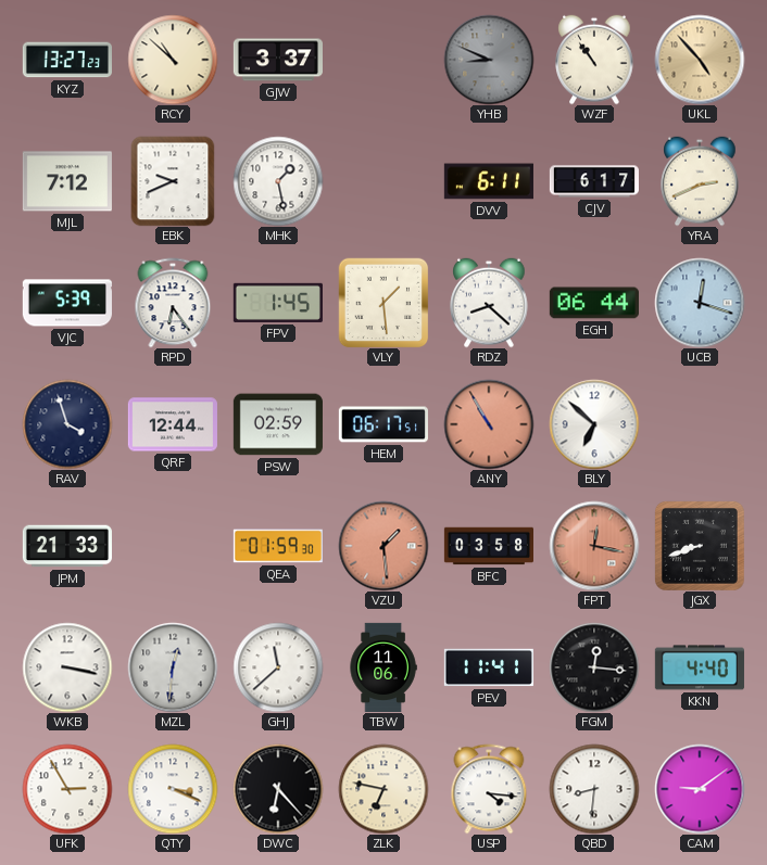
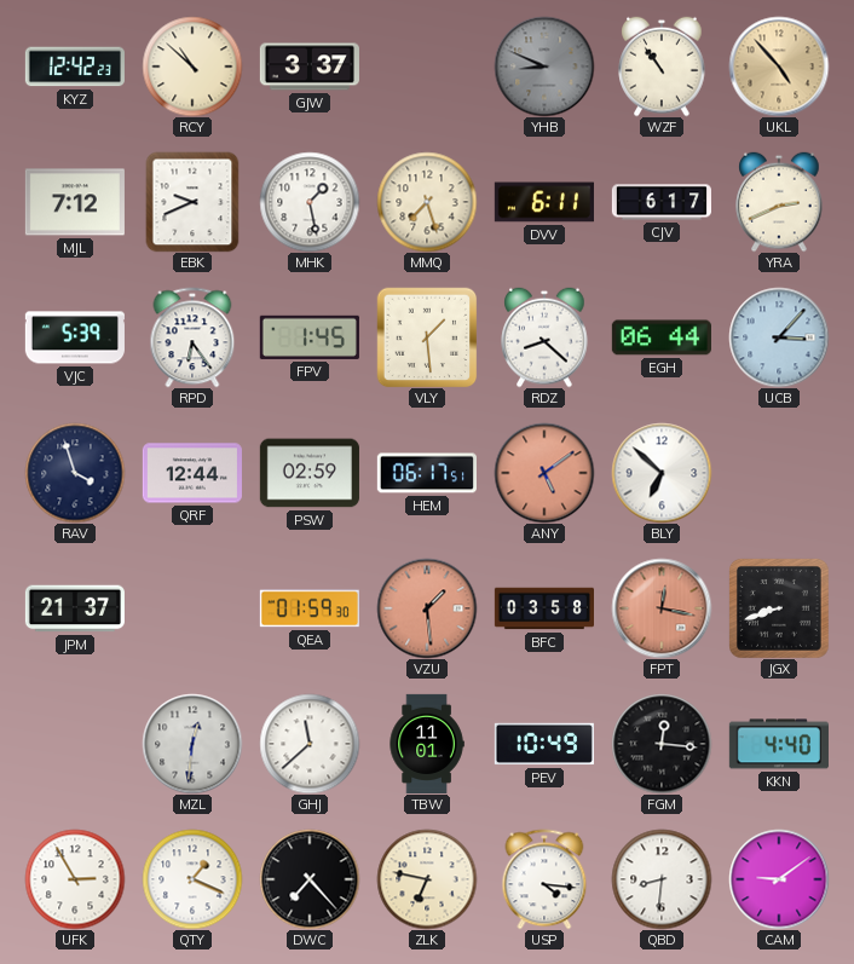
KYZ: 13:27 -> 12:42
MMQ: none -> 7:27
UCB: 12:18 -> 3:07
ANY: 10:55 -> 5:09
JPM: 21:33 -> 21:37
WKB: 3:17 -> none
TBW: 11:06 -> 11:01
PEV: 11:41 -> 10:49
QTY: 3:19 -> 1:19
DWC: 6:23 -> 7:23
